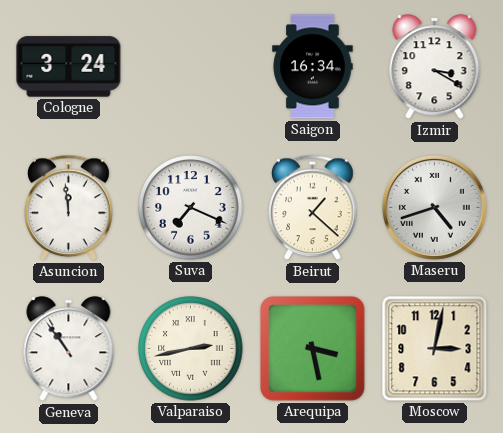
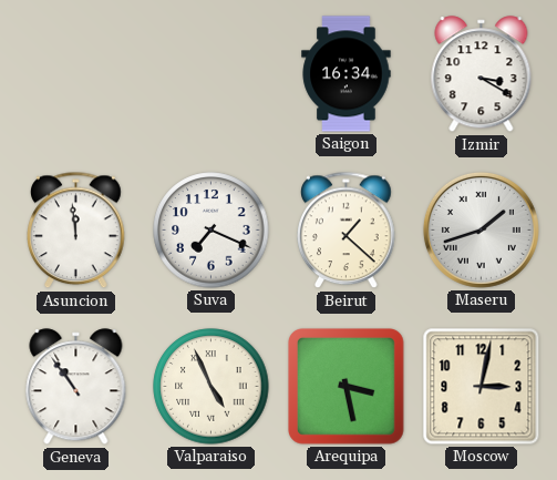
Cologne: 3:24 -> none
Maseru: 4:42 -> 1:42
Valparaiso: 2:43 -> 4:56
